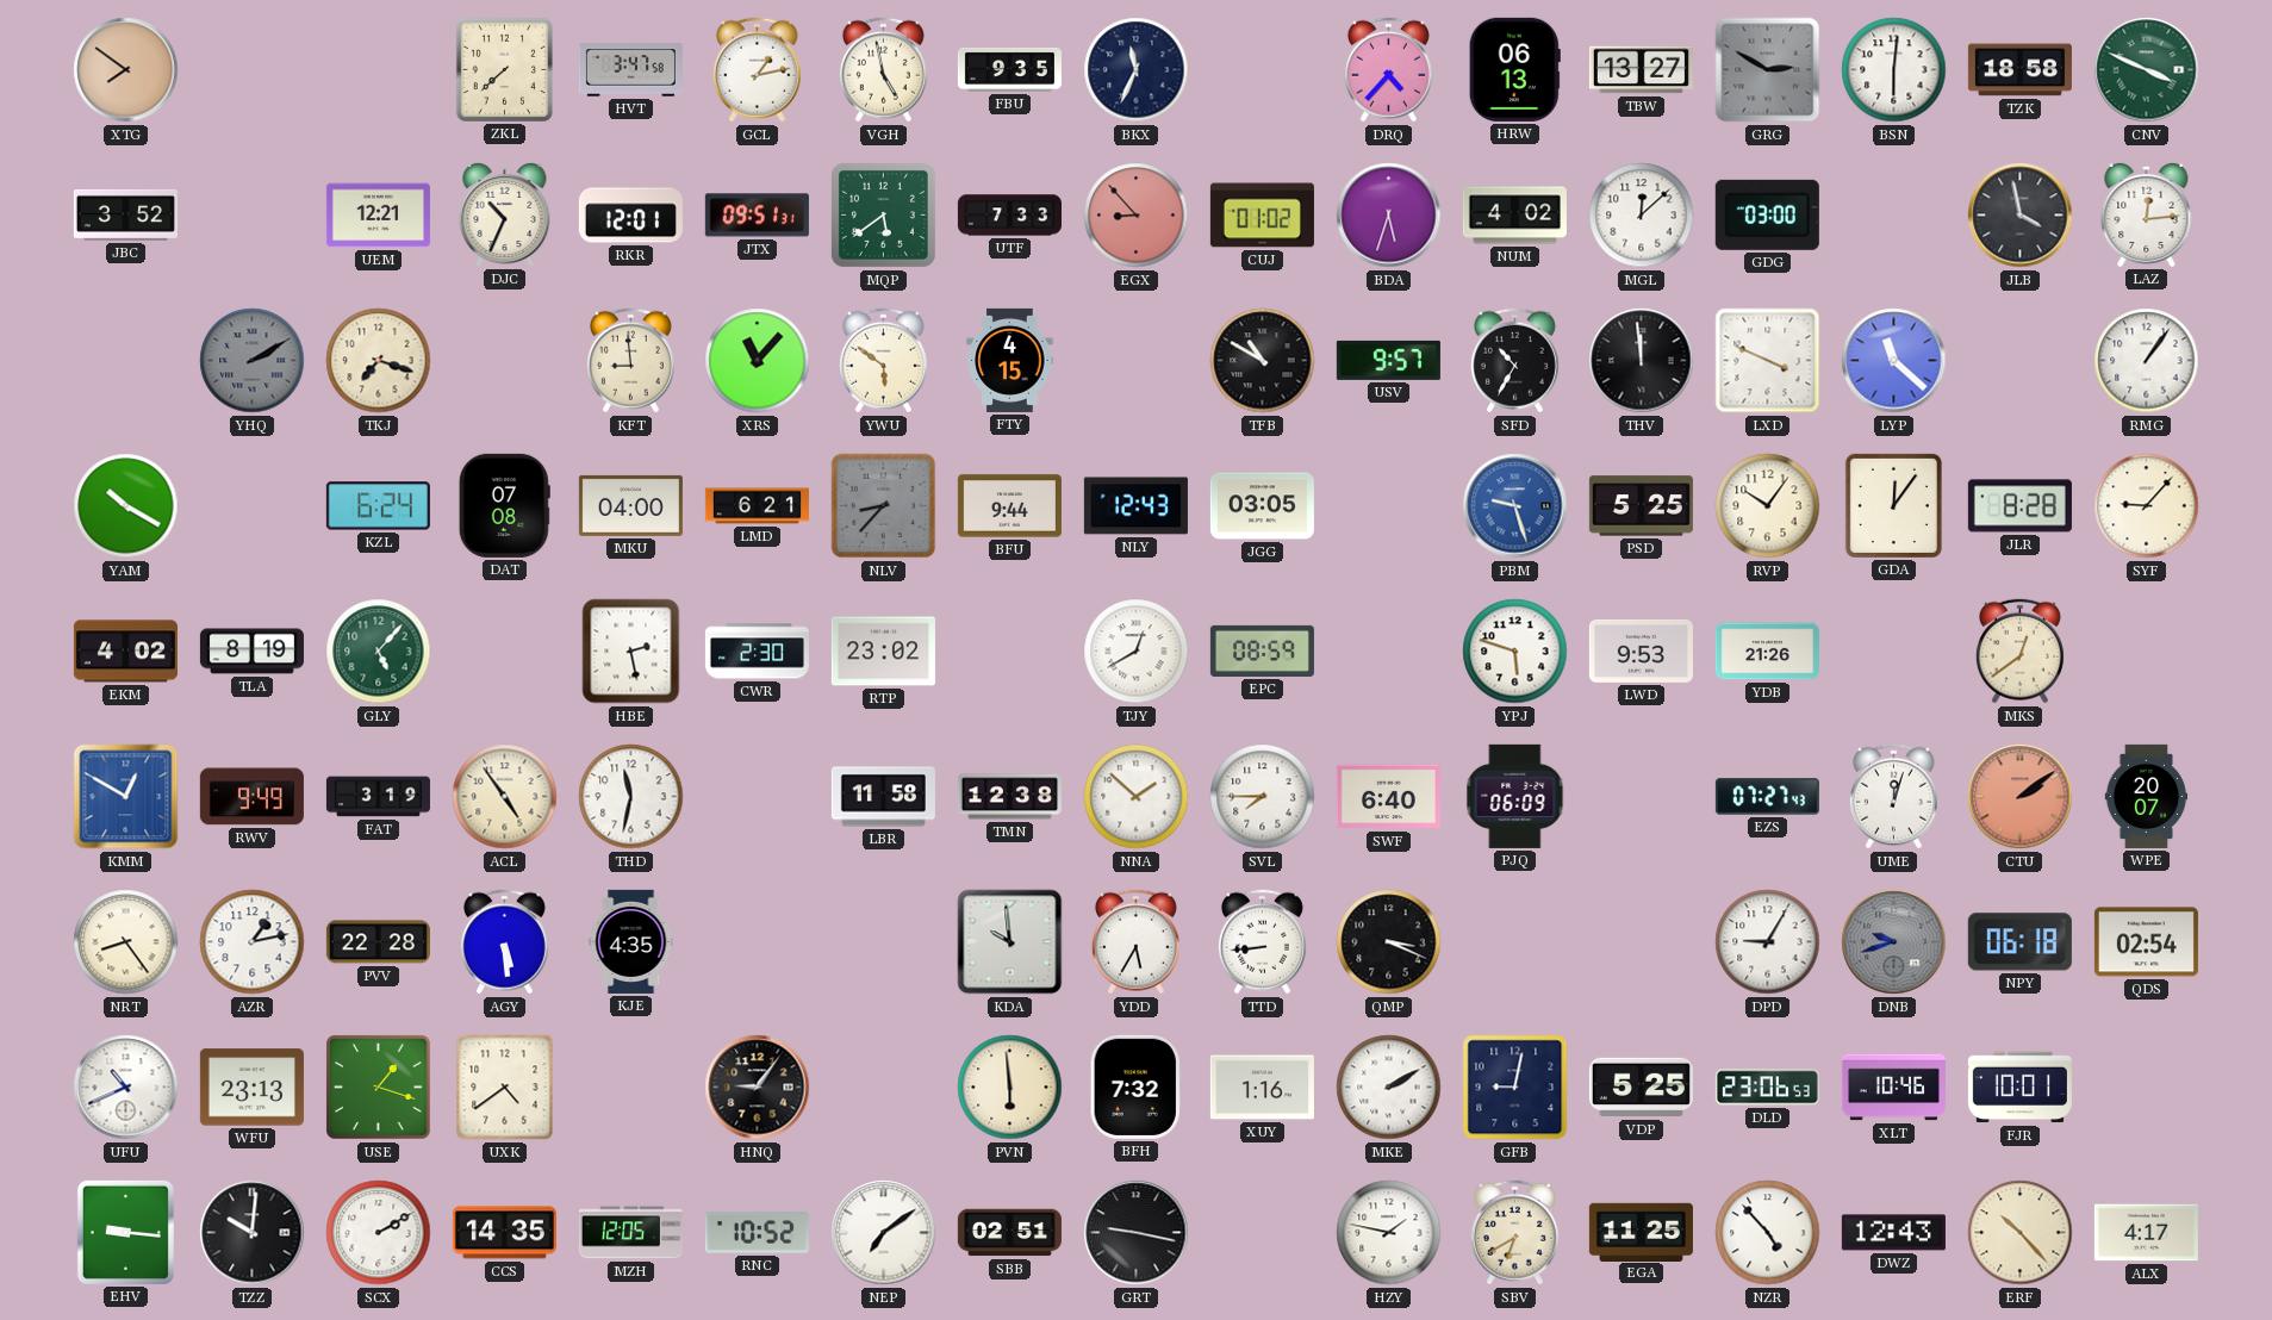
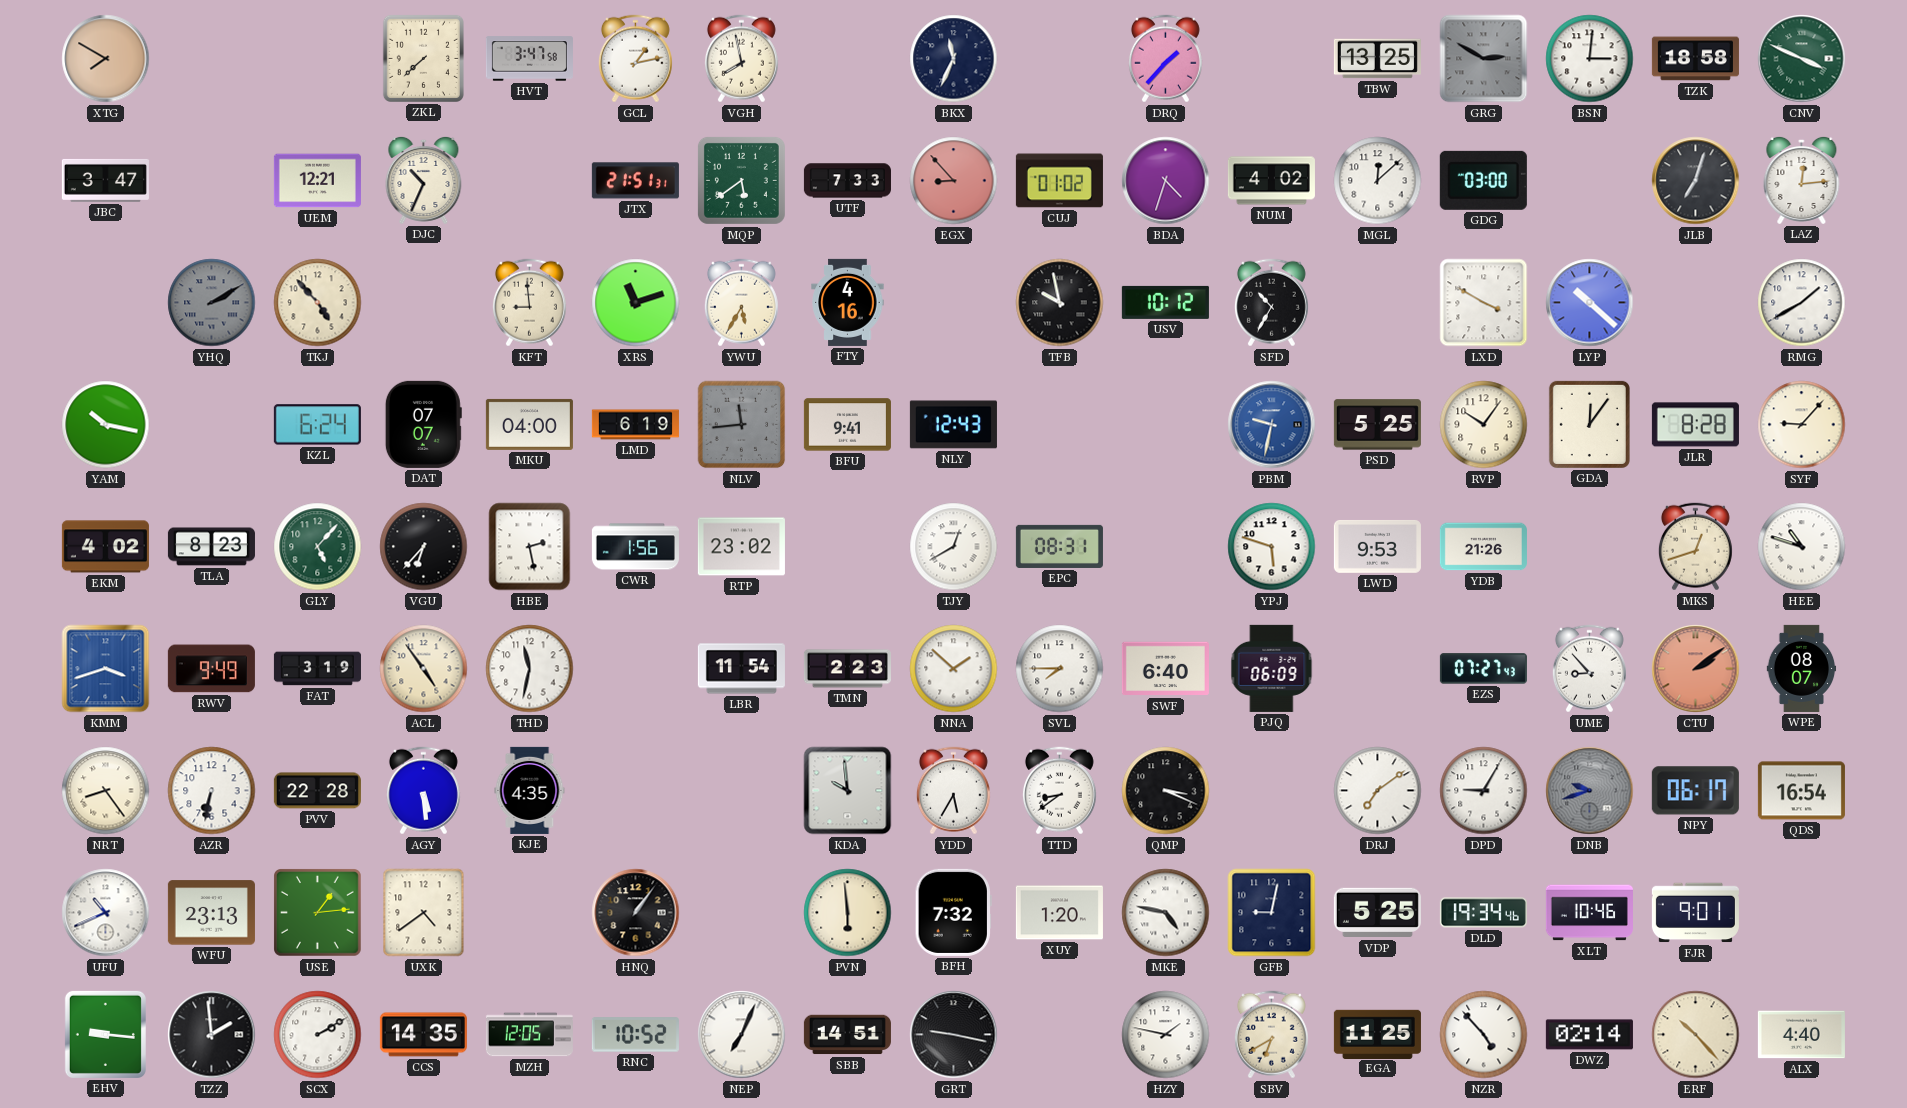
XTG: 7:51 -> 7:50
VGH: 4:58 -> 7:58
FBU: 9:35 -> none
DRQ: 4:37 -> 1:37
HRW: 06:13 -> none
TBW: 13:27 -> 13:25
BSN: 6:01 -> 3:01
JBC: 3:52 -> 3:47
RKR: 12:01 -> none
JTX: 09:51 -> 21:51
BDA: 5:33 -> 4:33
JLB: 3:58 -> 7:03
TKJ: 7:18 -> 4:53
XRS: 11:07 -> 11:12
YWU: 5:51 -> 5:35
FTY: 4:15 -> 4:16
TFB: 10:50 -> 9:58
USV: 9:57 -> 10:12
THV: 11:59 -> none
LXD: 3:49 -> 3:50
LYP: 11:22 -> 10:22
RMG: 1:06 -> 1:40
YAM: 10:20 -> 10:17
DAT: 07:08 -> 07:07
LMD: 6:21 -> 6:19
NLV: 8:37 -> 11:44
BFU: 9:44 -> 9:41
JGG: 03:05 -> none
PBM: 9:27 -> 9:32
TLA: 8:19 -> 8:23
VGU: none -> 6:37
CWR: 2:30 -> 1:56
EPC: 08:59 -> 08:31
MKS: 12:39 -> 12:42
HEE: none -> 10:48
KMM: 12:50 -> 3:42
LBR: 11:58 -> 11:54
TMN: 12:38 -> 2:23
UME: 12:03 -> 8:53
WPE: 20:07 -> 08:07
AZR: 1:13 -> 6:32
TTD: 8:44 -> 8:39
DRJ: none -> 7:09
NPY: 06:18 -> 06:17
QDS: 02:54 -> 16:54
USE: 1:18 -> 1:14
HNQ: 9:06 -> 1:06
XUY: 1:16 -> 1:20
MKE: 2:10 -> 4:47
DLD: 23:06 -> 19:34
FJR: 10:01 -> 9:01
TZZ: 10:01 -> 1:59
NEP: 7:09 -> 7:04
SBB: 02:51 -> 14:51
DWZ: 12:43 -> 02:14
ALX: 4:17 -> 4:40
